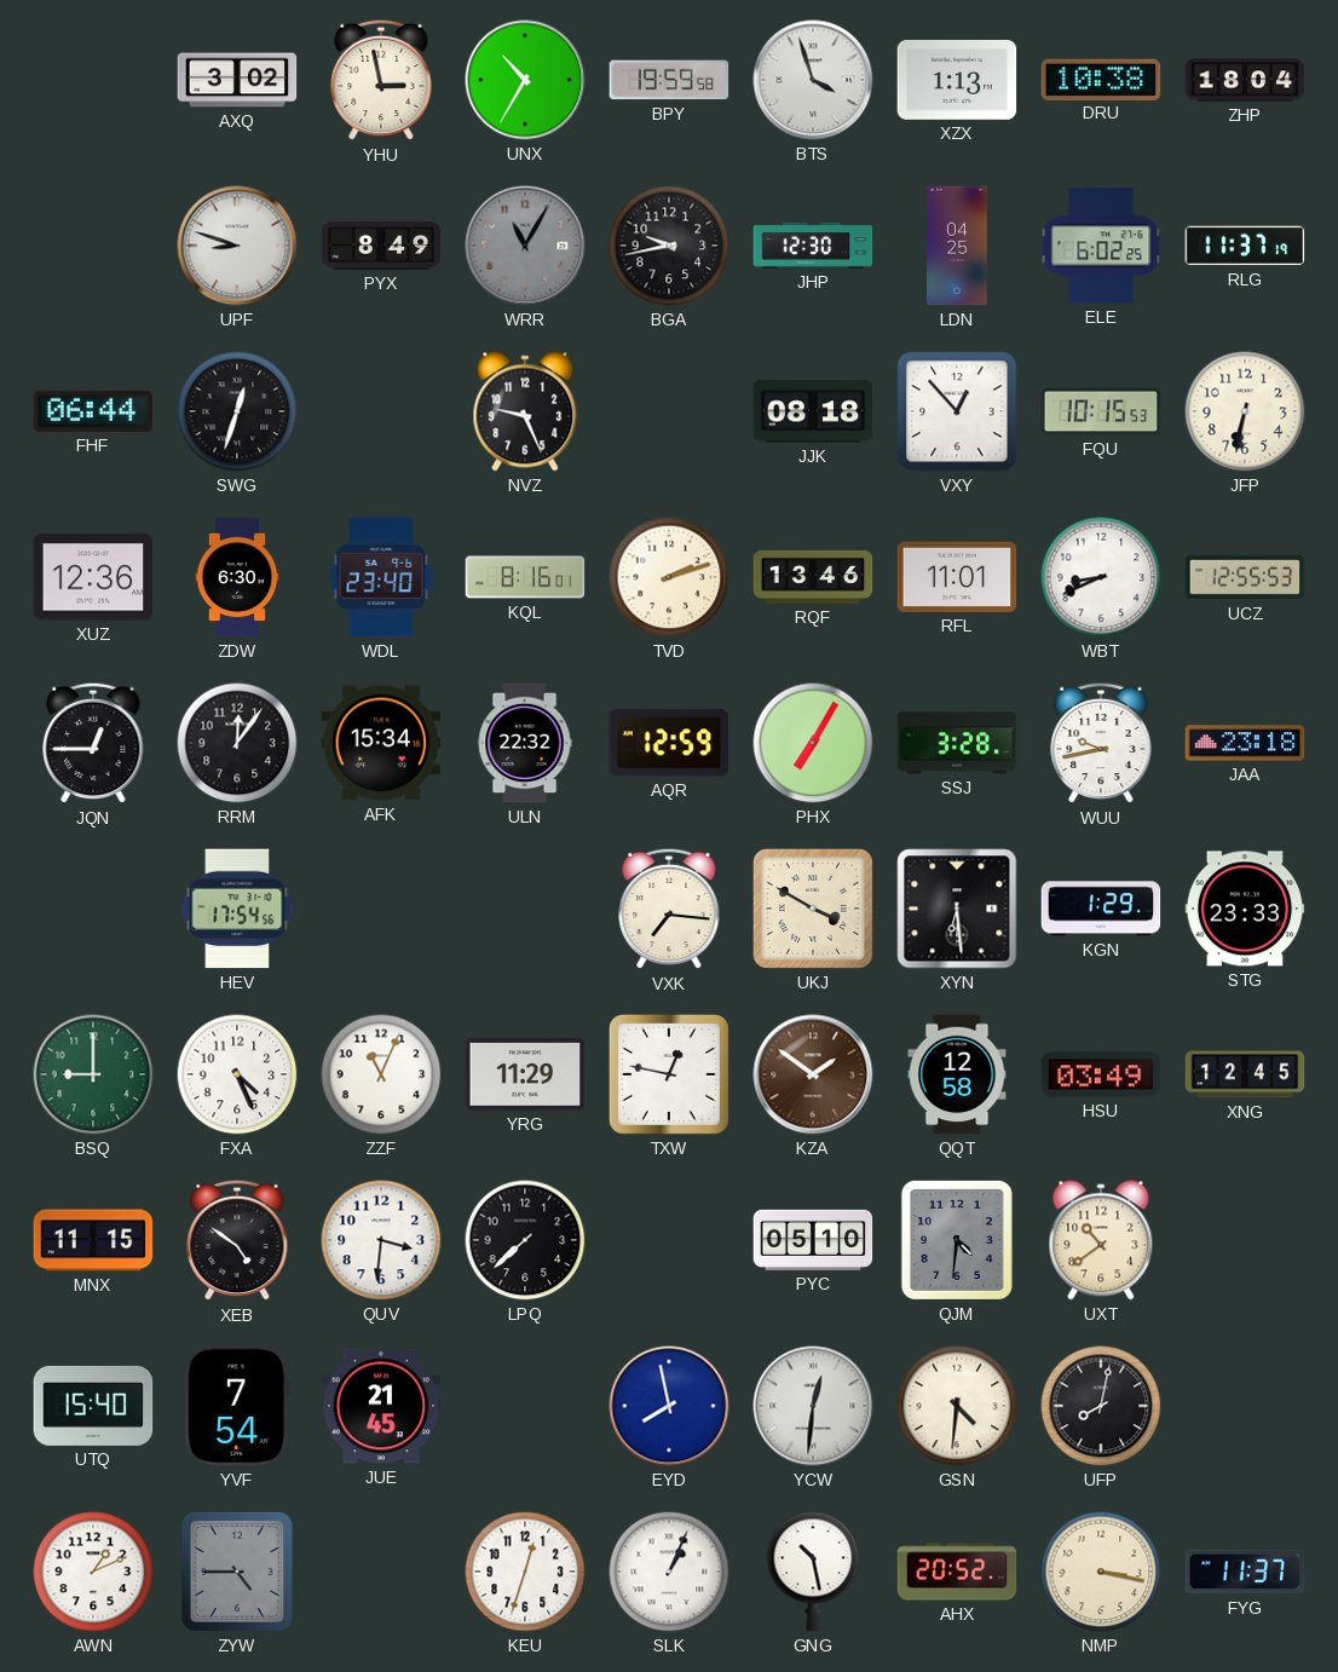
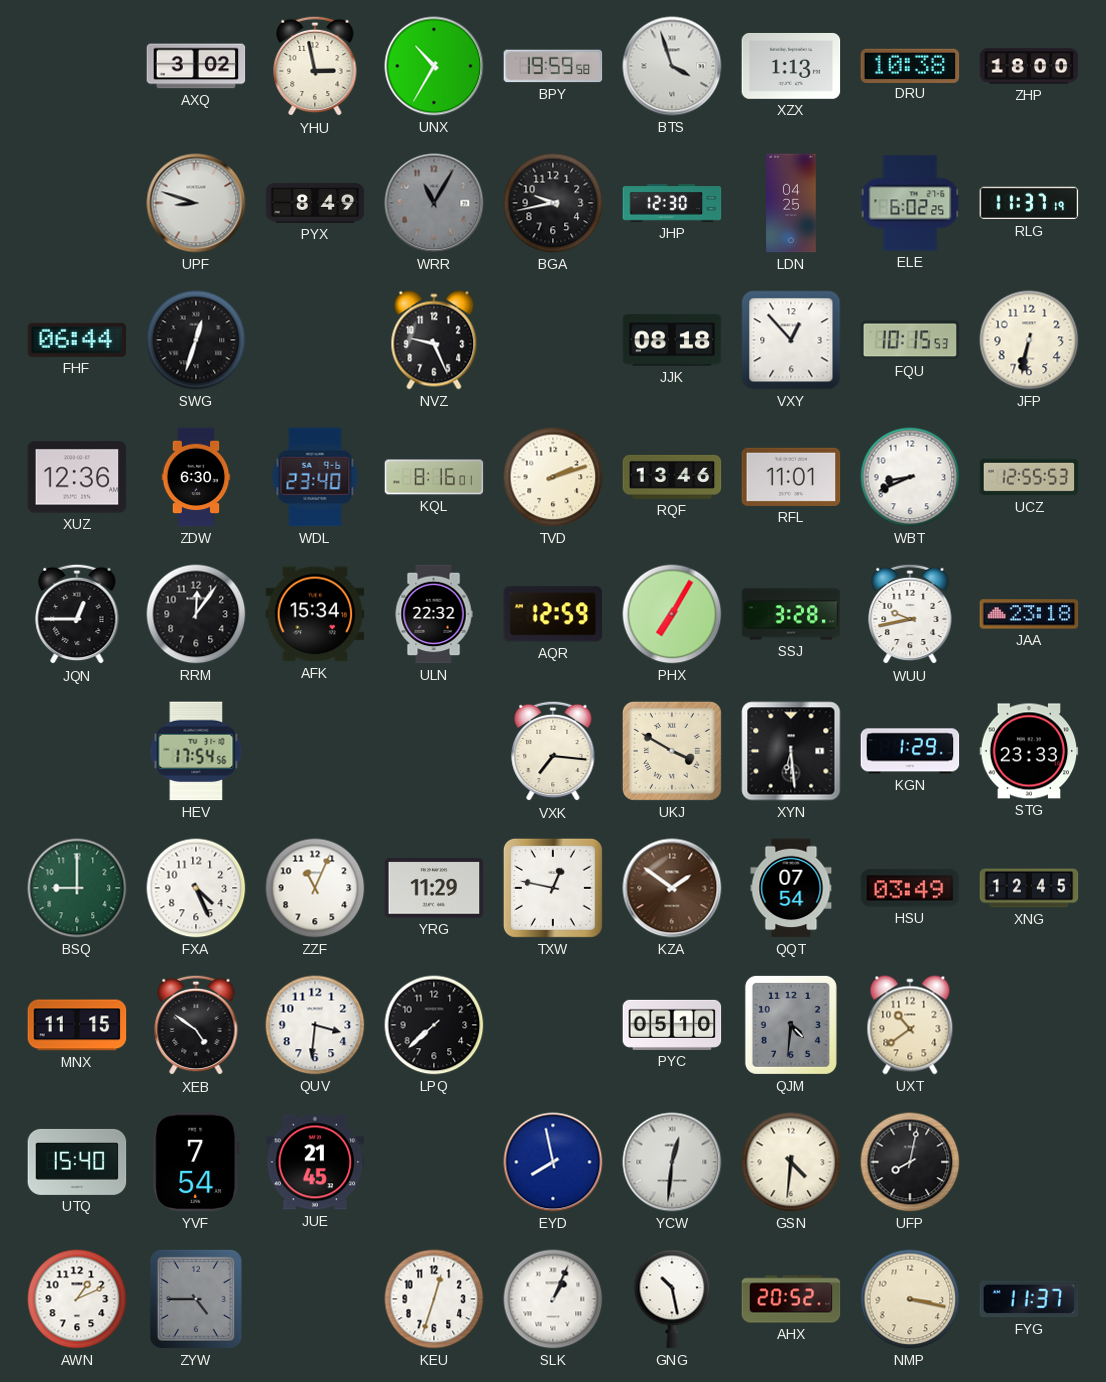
ZHP: 18:04 -> 18:00
QQT: 12:58 -> 07:54
